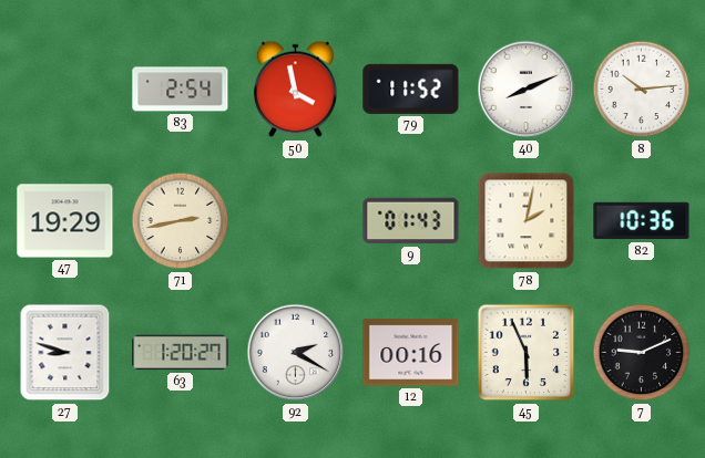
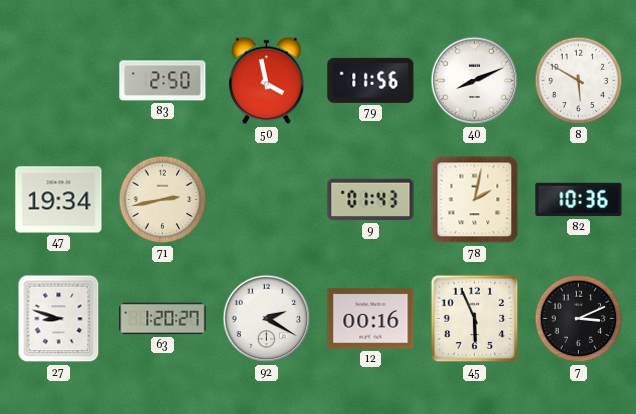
83: 2:54 -> 2:50
79: 11:52 -> 11:56
8: 10:14 -> 5:50
47: 19:29 -> 19:34
7: 9:11 -> 3:11
